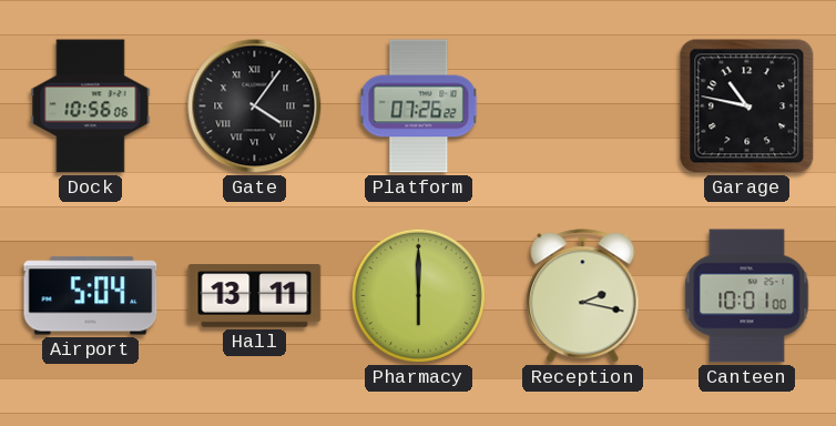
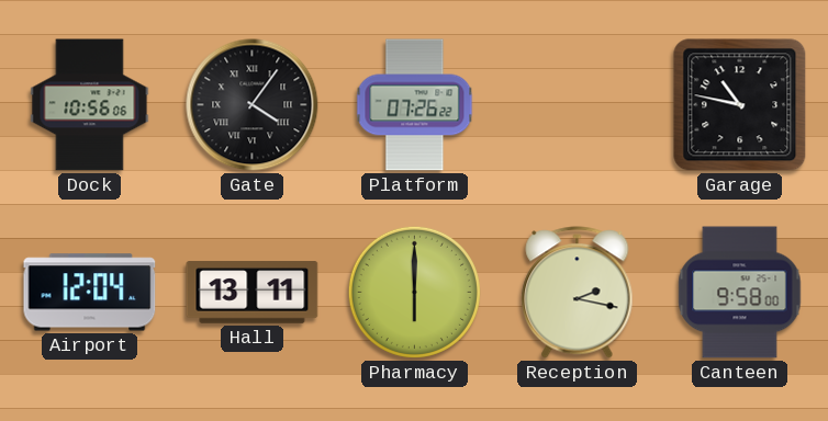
Airport: 5:04 -> 12:04
Canteen: 10:01 -> 9:58
